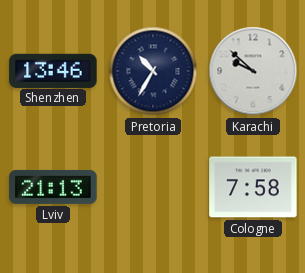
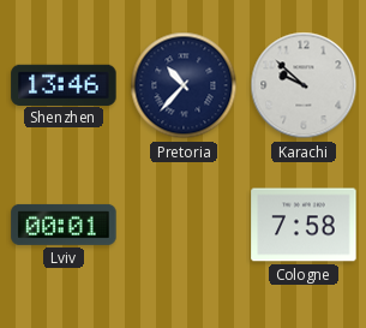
Pretoria: 10:35 -> 10:37
Lviv: 21:13 -> 00:01
